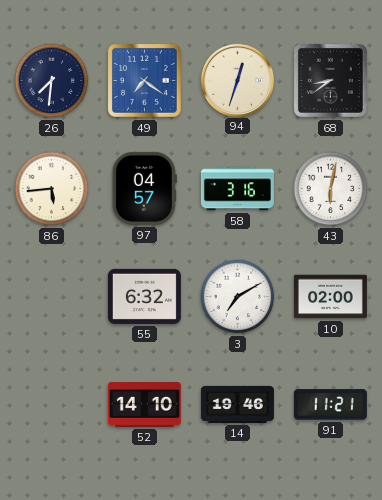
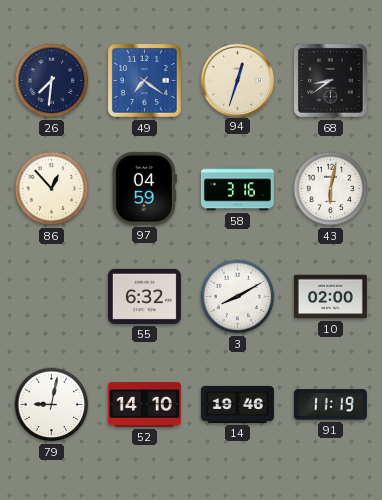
86: 5:44 -> 12:53
97: 04:57 -> 04:59
3: 7:10 -> 8:10
79: none -> 9:02
91: 11:21 -> 11:19
